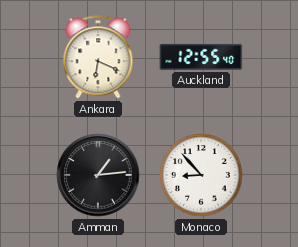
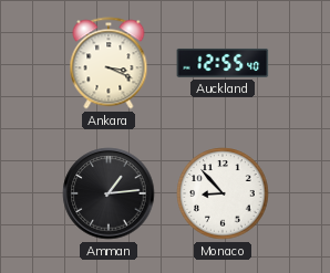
Ankara: 6:19 -> 3:19
